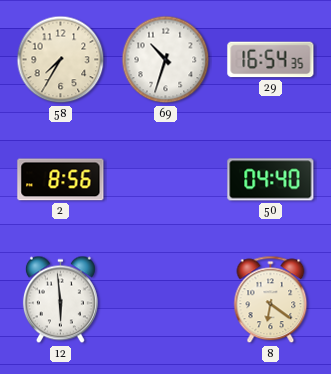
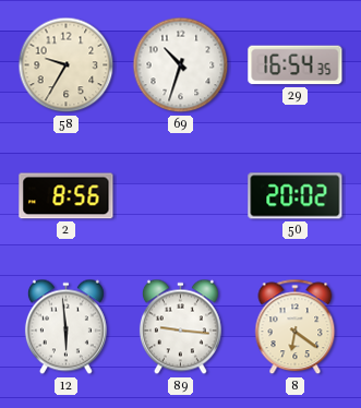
58: 7:35 -> 9:35
50: 04:40 -> 20:02
89: none -> 9:16
